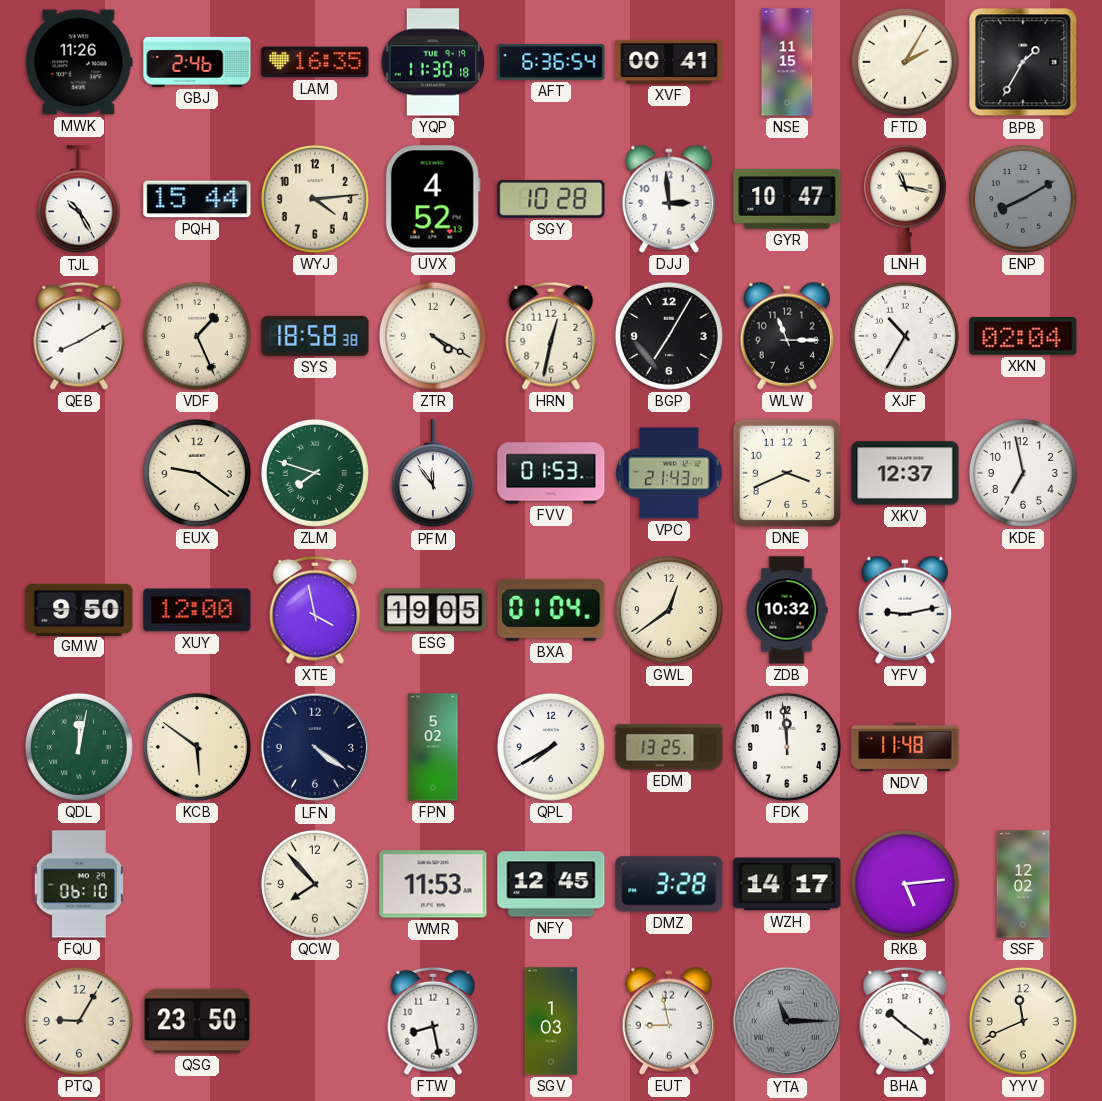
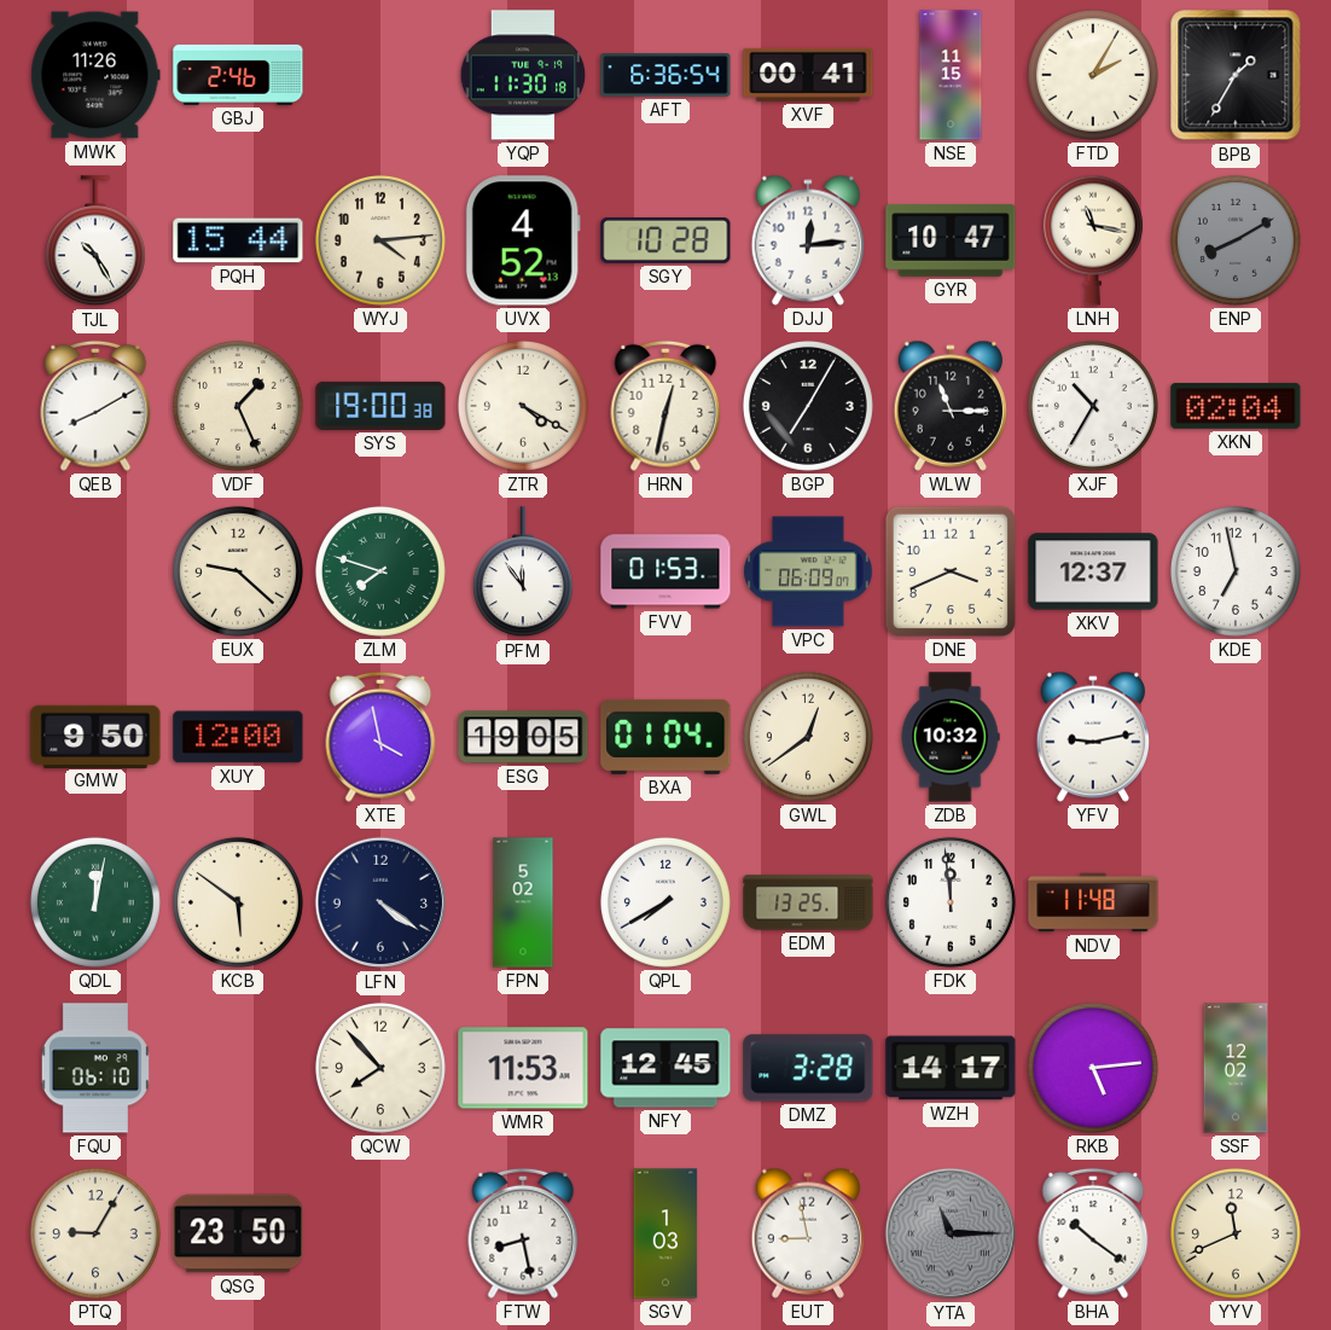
LAM: 16:35 -> none
DJJ: 2:59 -> 12:14
SYS: 18:58 -> 19:00
EUX: 9:21 -> 9:22
VPC: 21:43 -> 06:09
